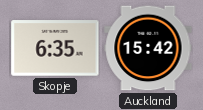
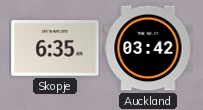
Auckland: 15:42 -> 03:42
